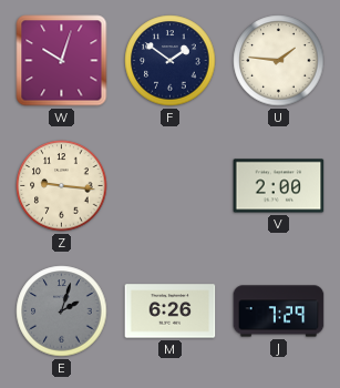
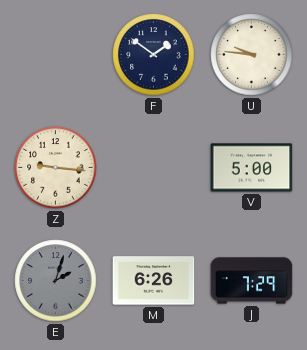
W: 10:03 -> none
U: 1:46 -> 9:46
V: 2:00 -> 5:00
